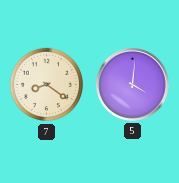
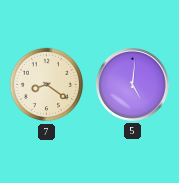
5: 4:01 -> 5:01
